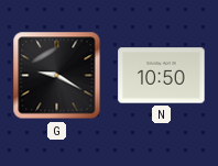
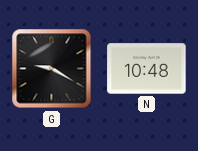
N: 10:50 -> 10:48
